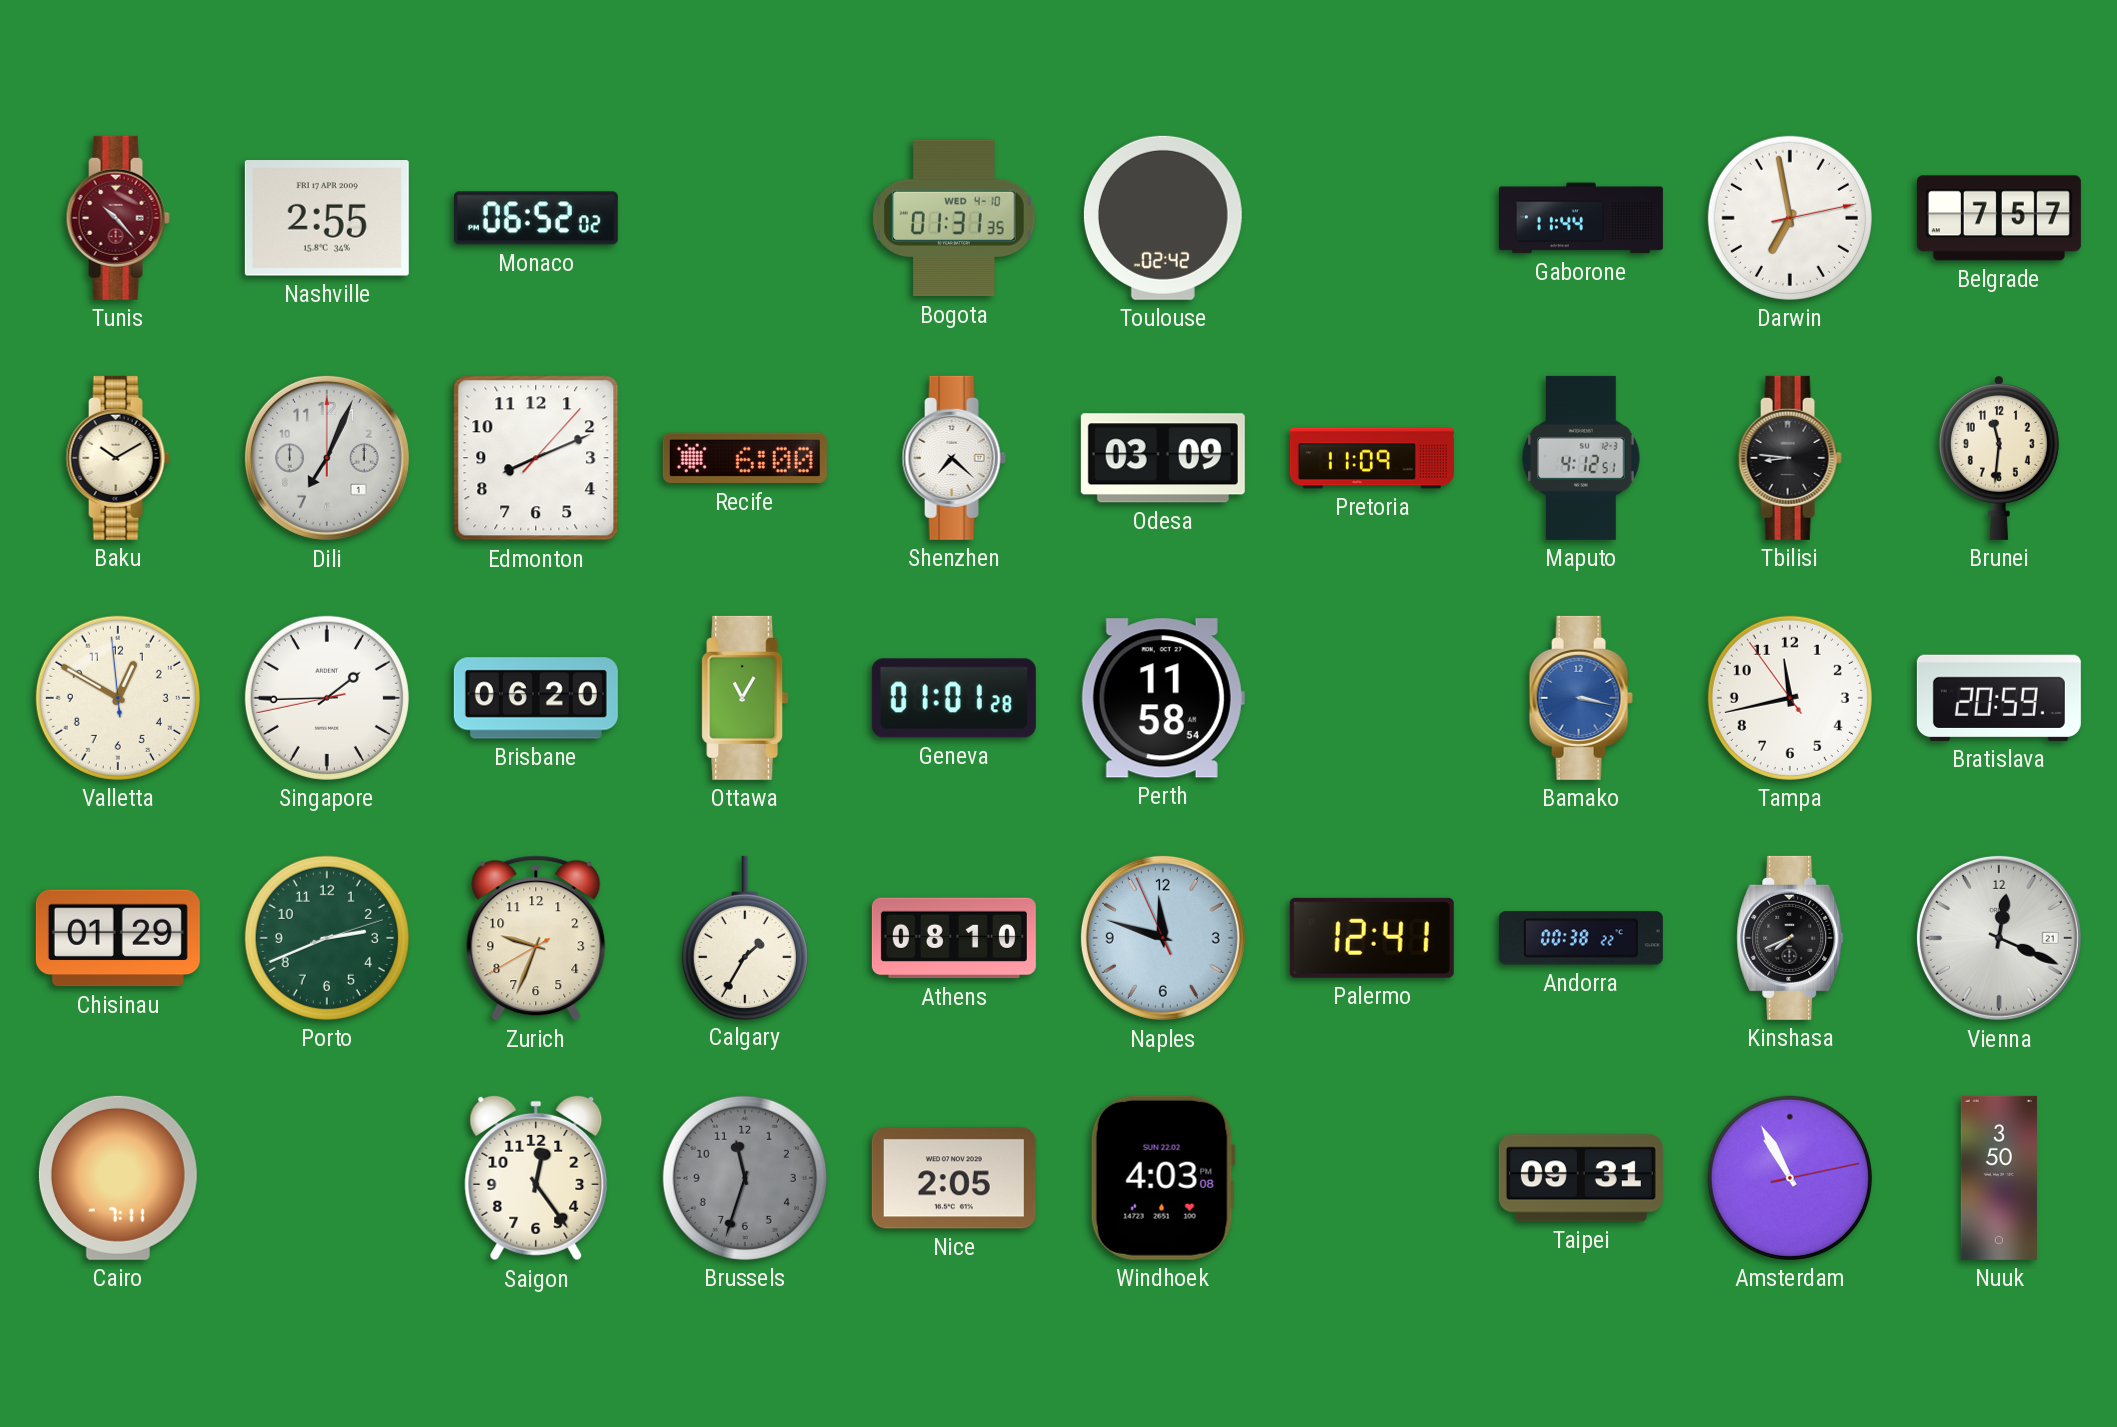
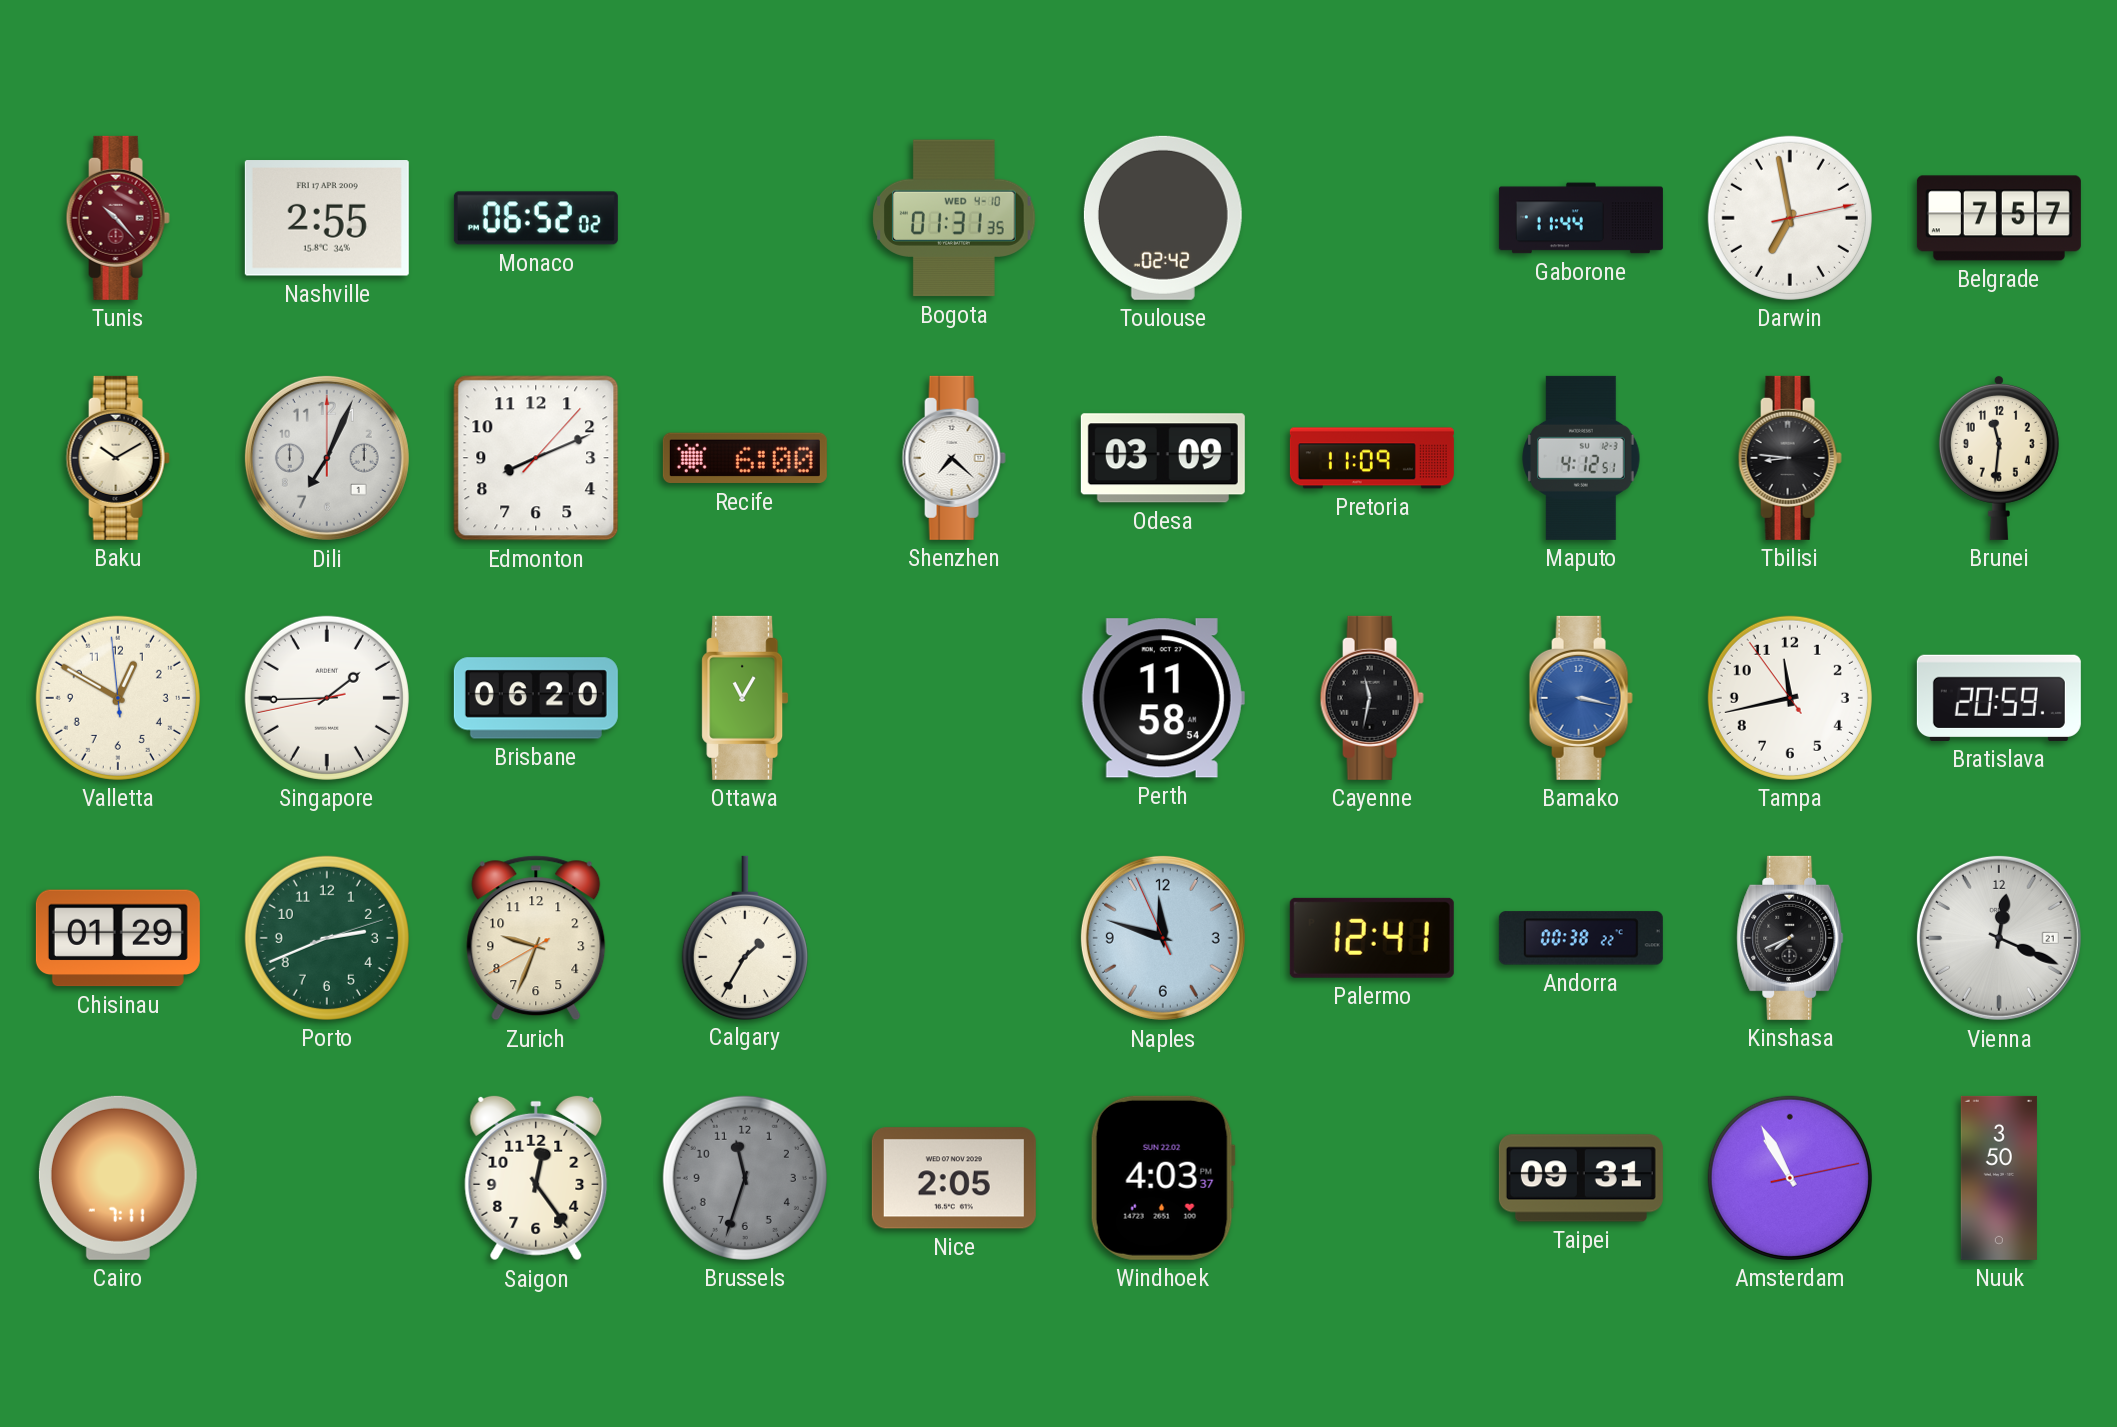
Geneva: 01:01 -> none
Cayenne: none -> 11:32
Athens: 08:10 -> none
Windhoek: 4:03:08 -> 4:03:37
